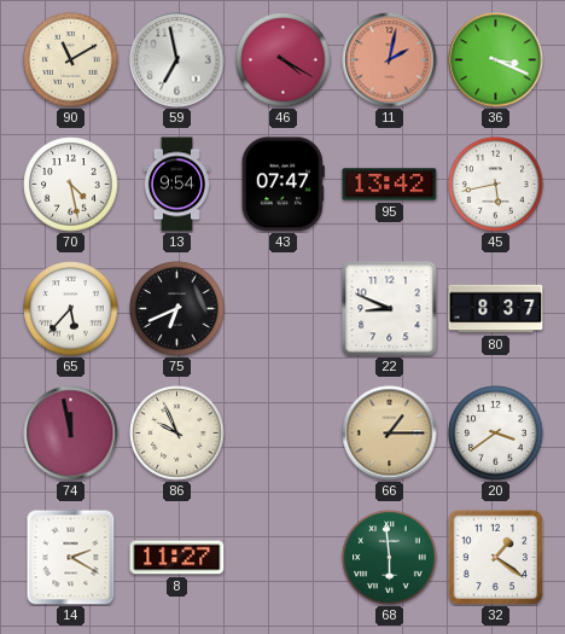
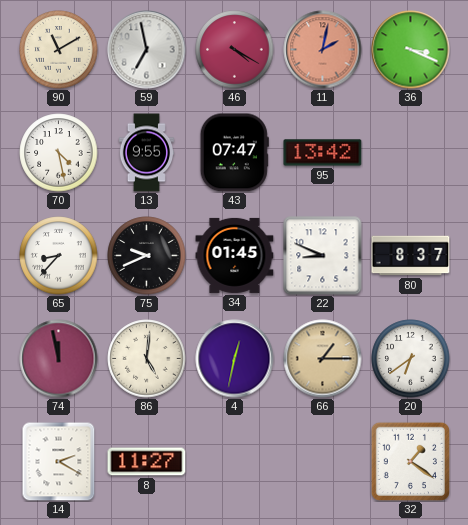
13: 9:54 -> 9:55
45: 5:43 -> none
65: 5:37 -> 8:37
75: 6:41 -> 9:41
34: none -> 01:45
86: 9:56 -> 5:01
4: none -> 12:32
20: 3:39 -> 6:39
68: 5:59 -> none
